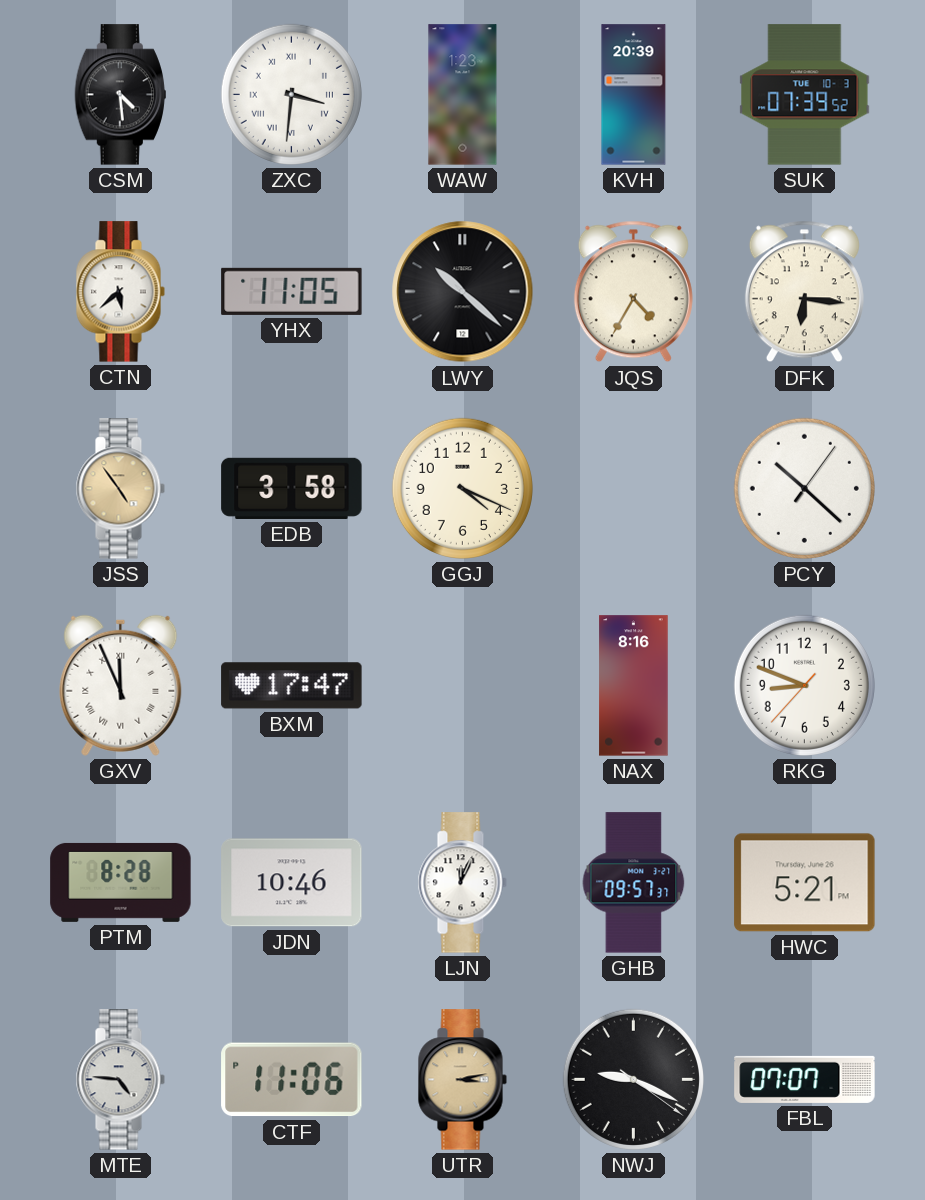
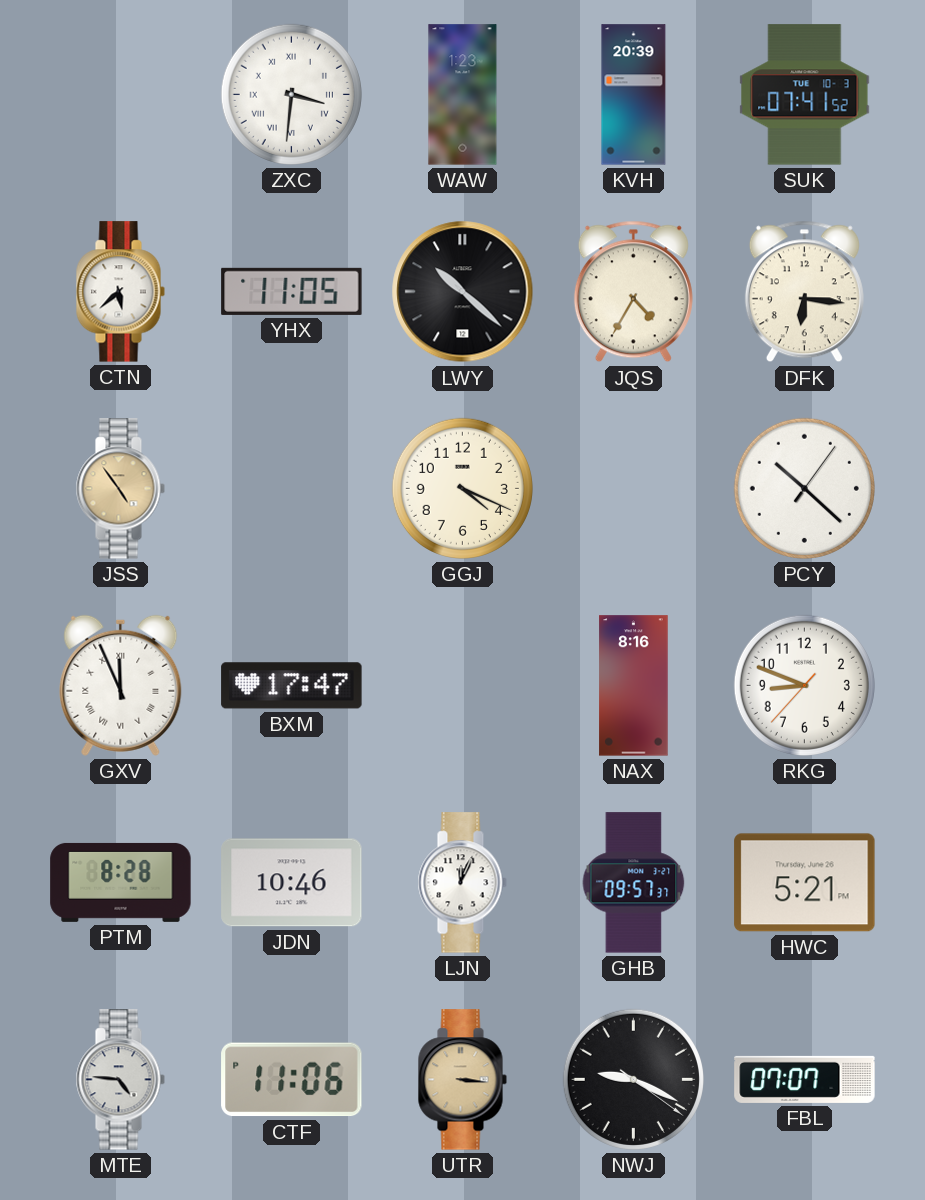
CSM: 4:29 -> none
SUK: 07:39 -> 07:41
EDB: 3:58 -> none
UTR: 3:13 -> 3:16
